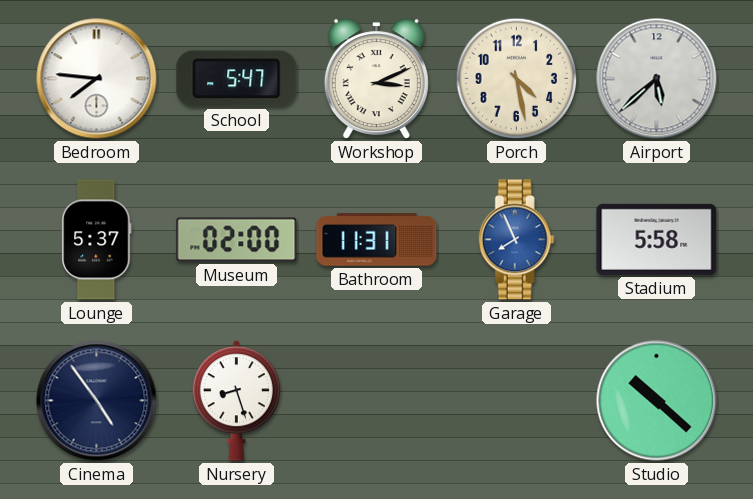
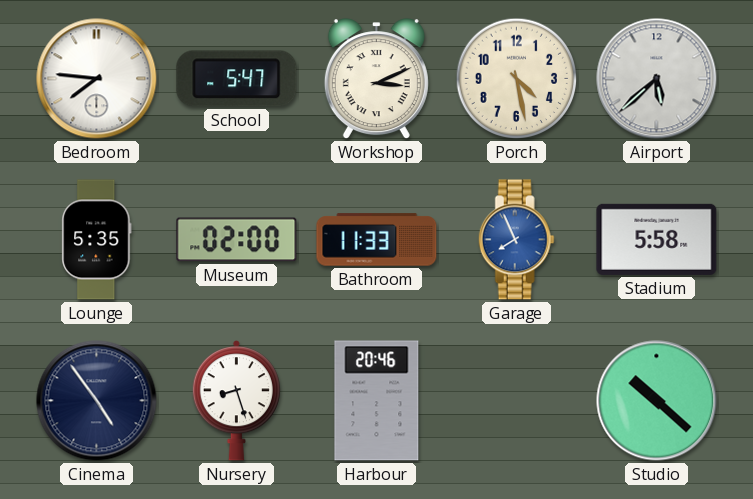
Lounge: 5:37 -> 5:35
Bathroom: 11:31 -> 11:33
Harbour: none -> 20:46
